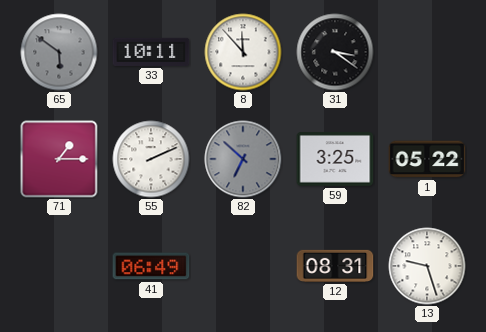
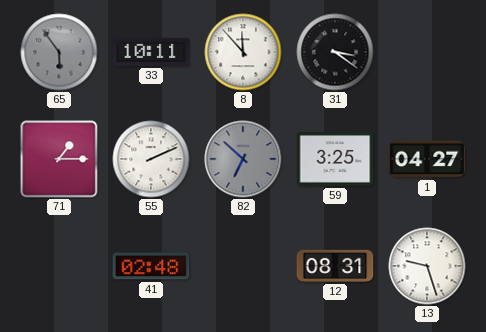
65: 5:51 -> 5:54
1: 05:22 -> 04:27
41: 06:49 -> 02:48
